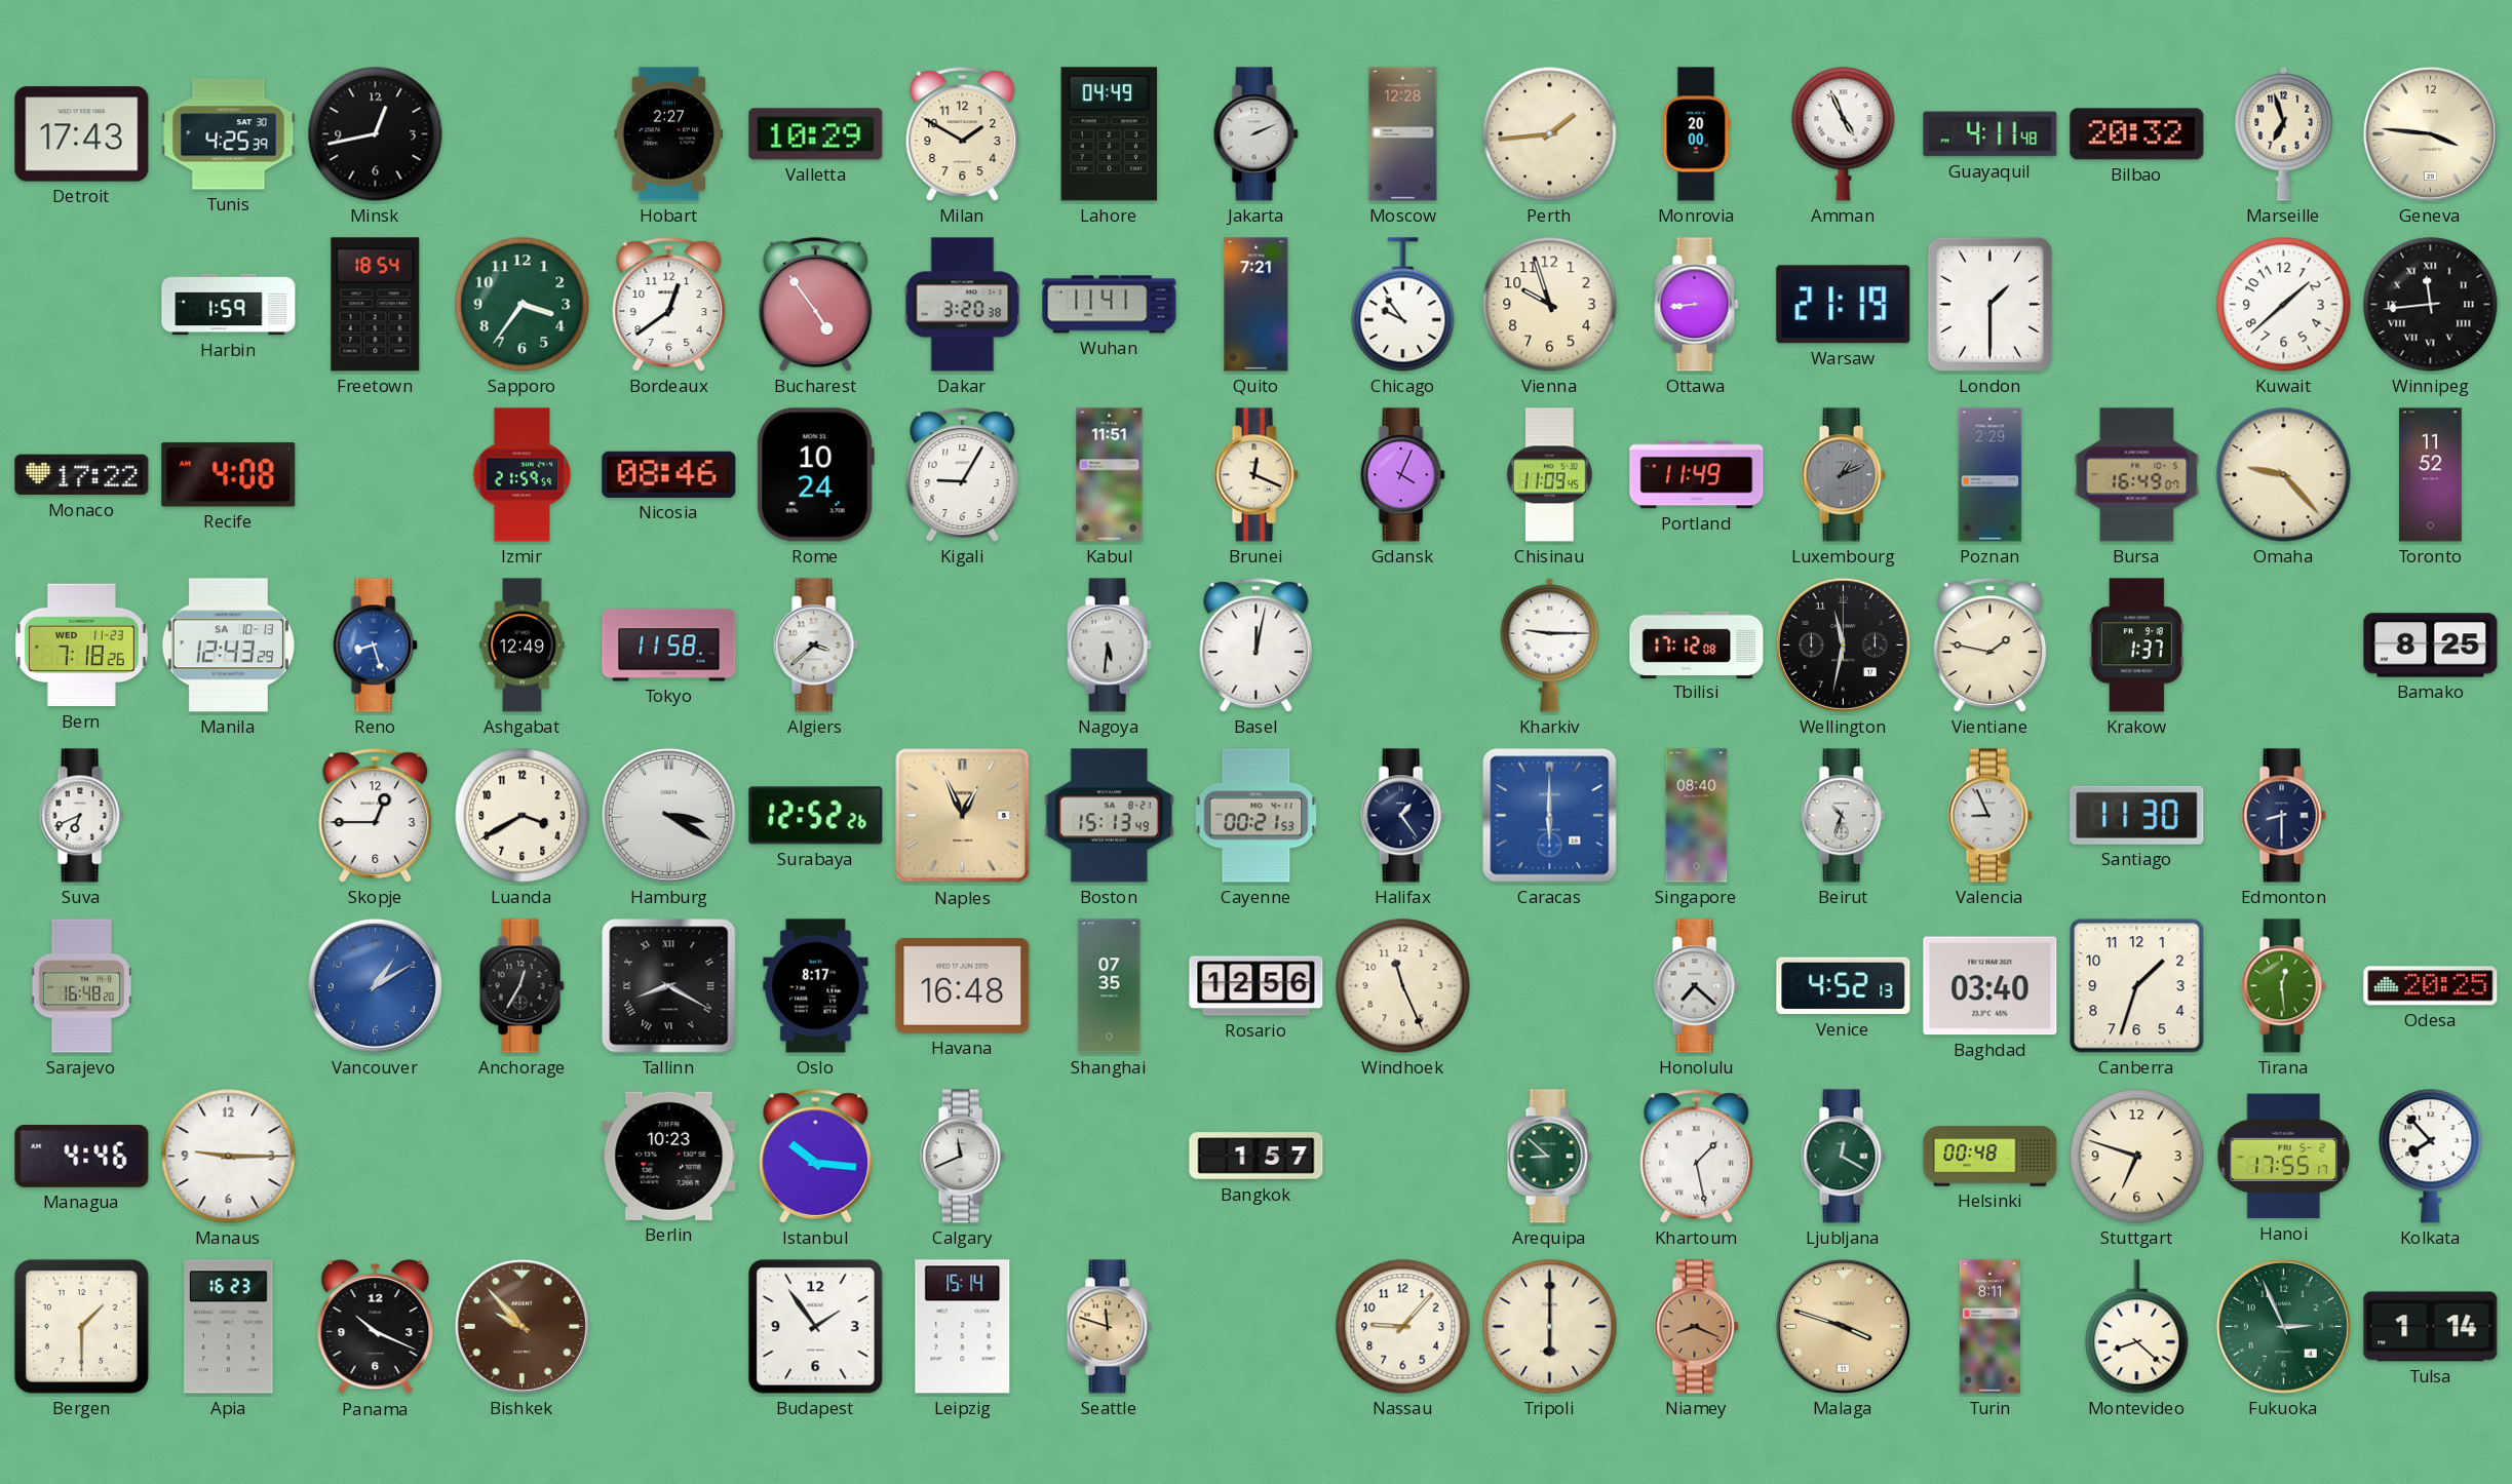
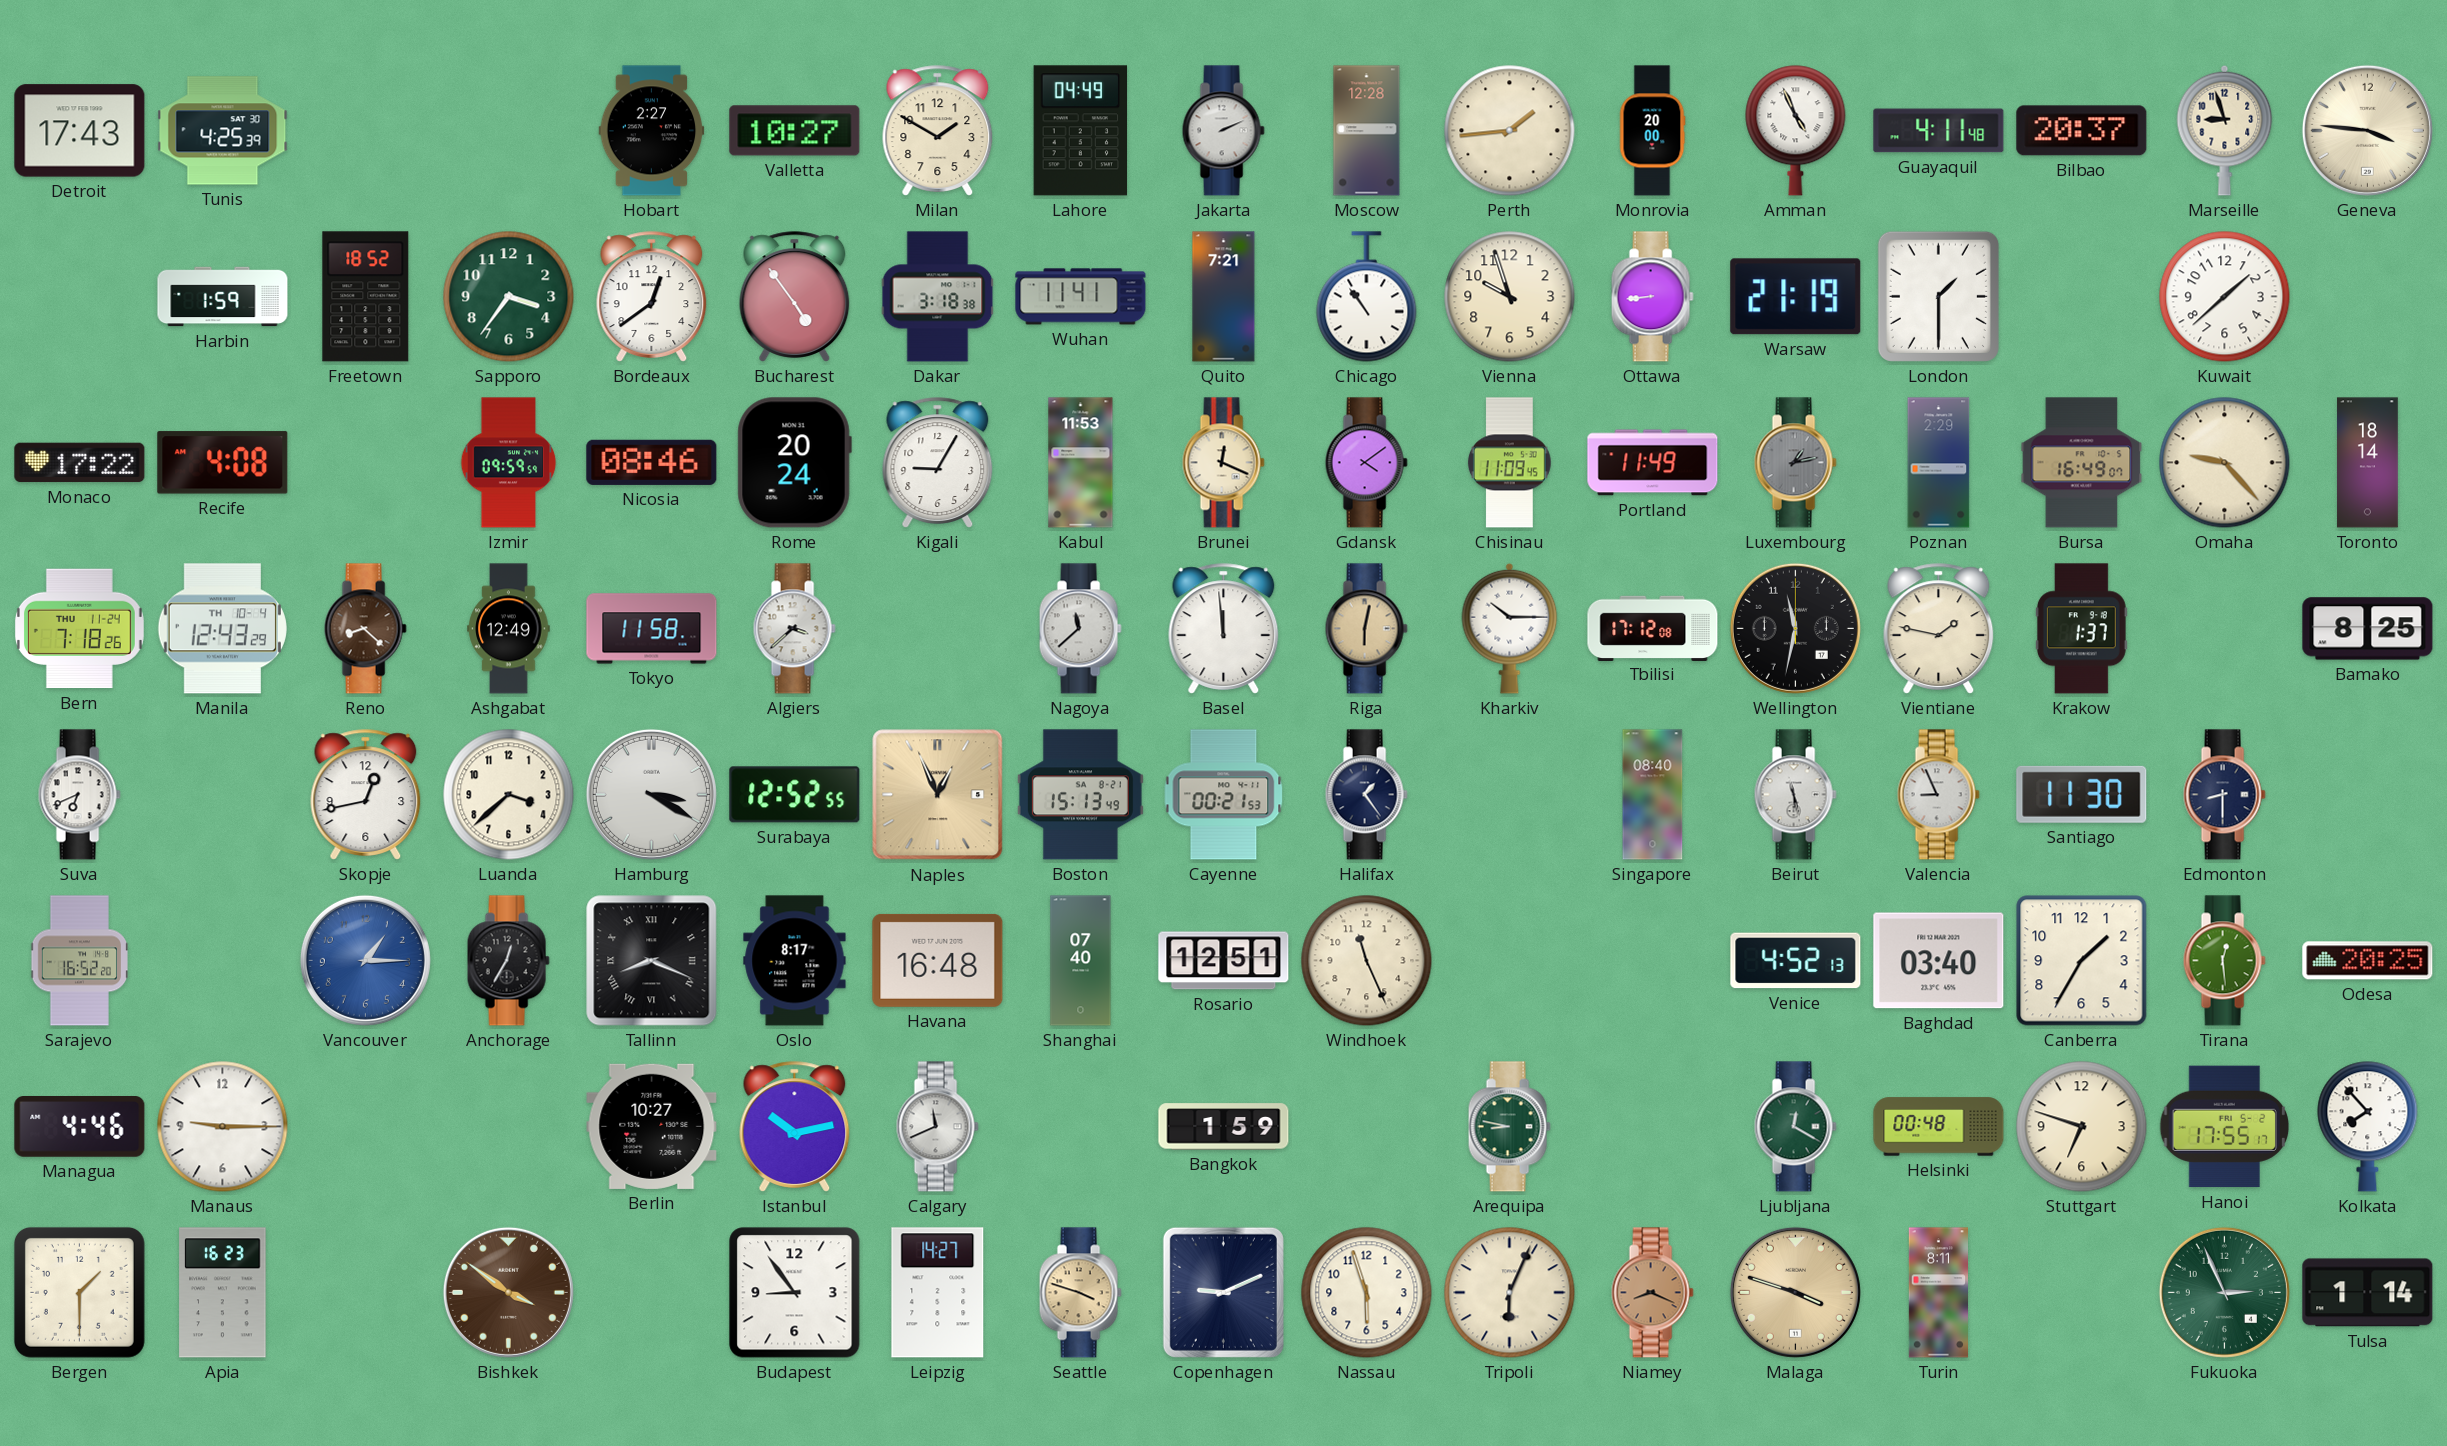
Minsk: 12:43 -> none
Valletta: 10:29 -> 10:27
Bilbao: 20:32 -> 20:37
Marseille: 6:57 -> 8:57
Freetown: 18:54 -> 18:52
Dakar: 3:20 -> 3:18
Chicago: 9:54 -> 10:54
Winnipeg: 11:44 -> none
Izmir: 21:59 -> 09:59
Rome: 10:24 -> 20:24
Kabul: 11:51 -> 11:53
Gdansk: 4:04 -> 4:09
Luxembourg: 1:11 -> 1:13
Toronto: 11:52 -> 18:14
Bern date: WED 11-23 -> THU 11-24
Manila date: SA 10-13 -> TH 10-4
Reno: 8:27 -> 8:22
Reno dial: blue -> brown
Nagoya: 5:31 -> 11:38
Basel: 12:02 -> 11:59
Riga: none -> 6:02
Kharkiv: 9:15 -> 10:15
Skopje: 12:45 -> 12:43
Luanda: 3:40 -> 3:38
Surabaya: 12:52:26 -> 12:52:55
Caracas: 6:00 -> none
Beirut: 10:33 -> 11:28
Sarajevo: 16:48 -> 16:52
Vancouver: 1:10 -> 1:15
Tallinn: 8:20 -> 8:19
Shanghai: 07:35 -> 07:40
Rosario: 12:56 -> 12:51
Honolulu: 7:22 -> none
Canberra: 1:33 -> 1:35
Berlin: 10:23 -> 10:27
Istanbul: 10:16 -> 10:13
Bangkok: 1:57 -> 1:59
Arequipa: 8:52 -> 8:47
Khartoum: 1:28 -> none
Panama: 10:19 -> none
Bishkek: 9:53 -> 3:51
Budapest: 1:54 -> 8:54
Leipzig: 15:14 -> 14:27
Seattle: 11:48 -> 3:48
Copenhagen: none -> 9:11
Nassau: 9:07 -> 5:57
Tripoli: 6:00 -> 6:04
Montevideo: 8:22 -> none
